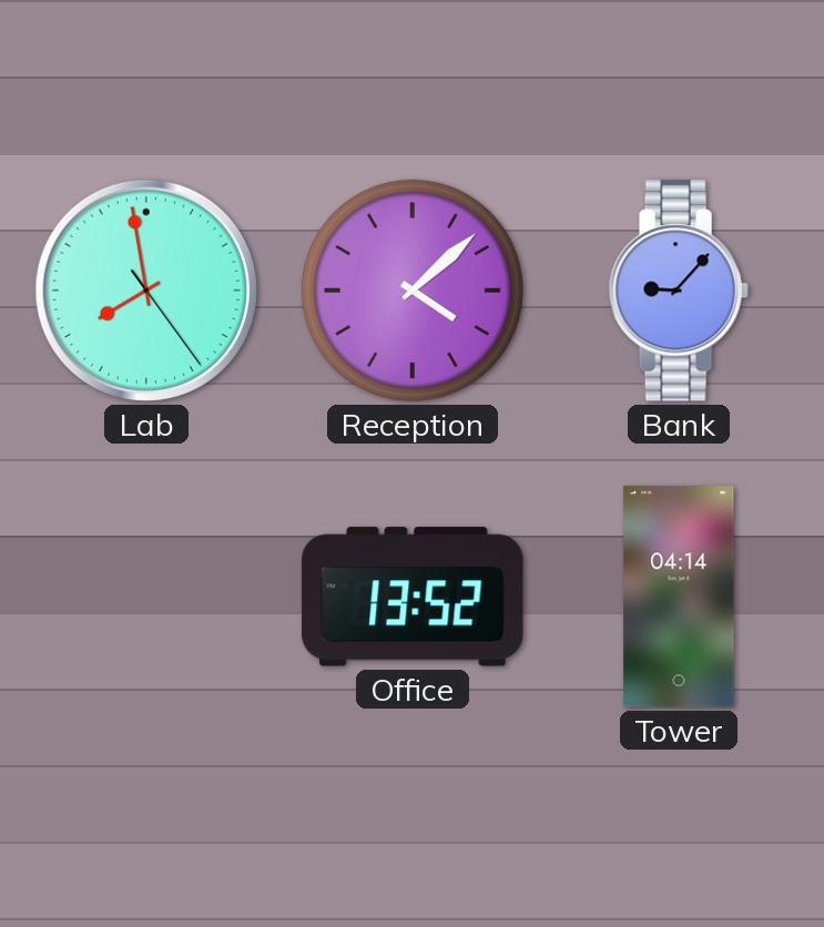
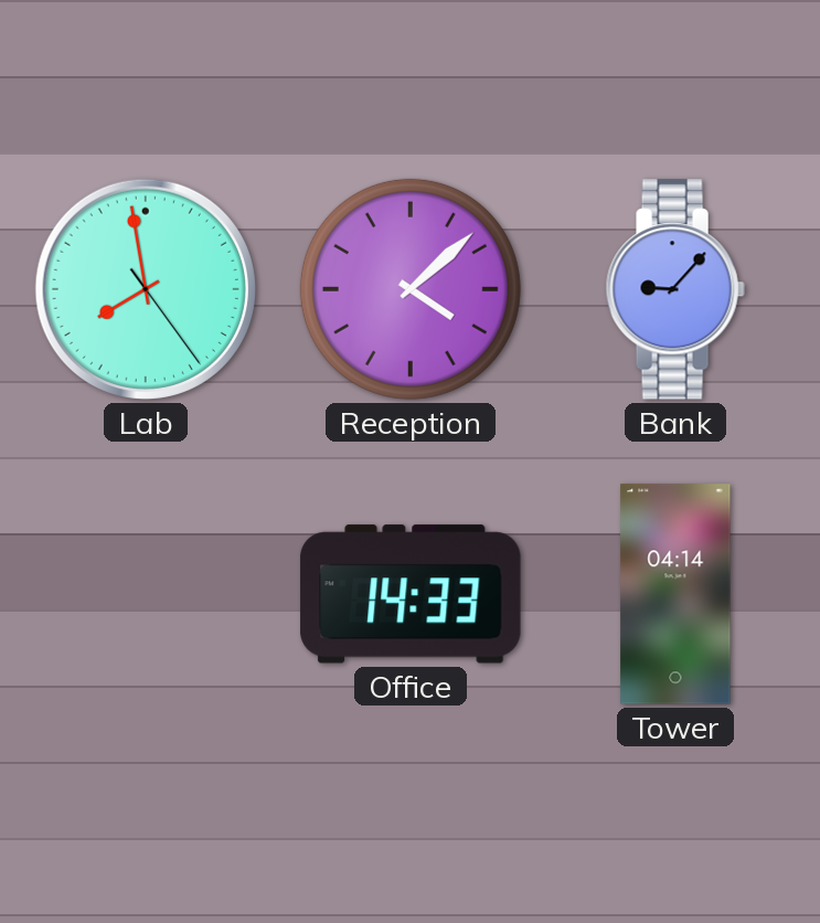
Office: 13:52 -> 14:33
